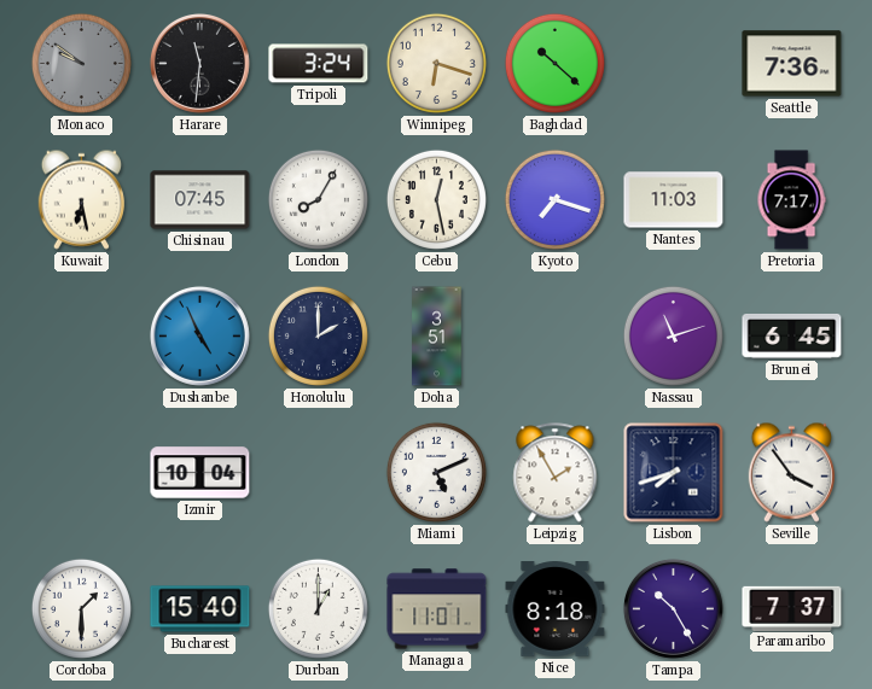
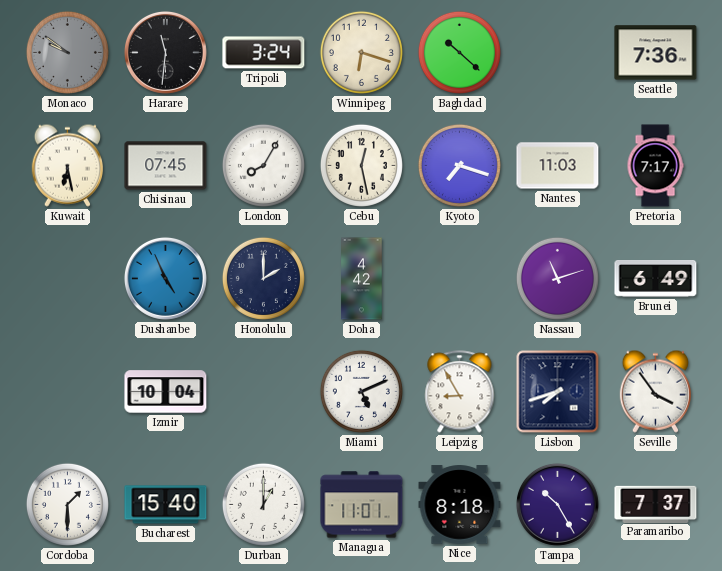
Doha: 3:51 -> 4:42
Brunei: 6:45 -> 6:49
Leipzig: 1:55 -> 8:55
